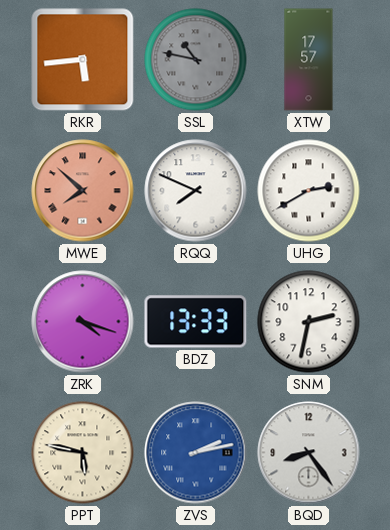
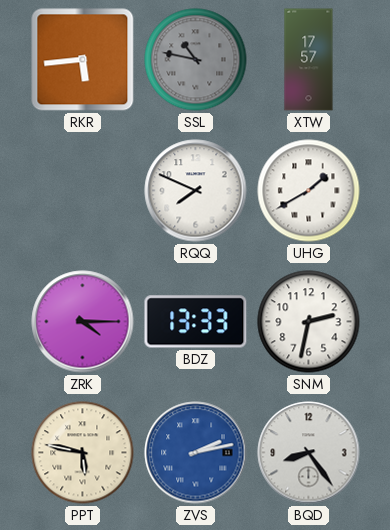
MWE: 7:52 -> none
UHG: 2:40 -> 1:40
ZRK: 4:18 -> 4:15
